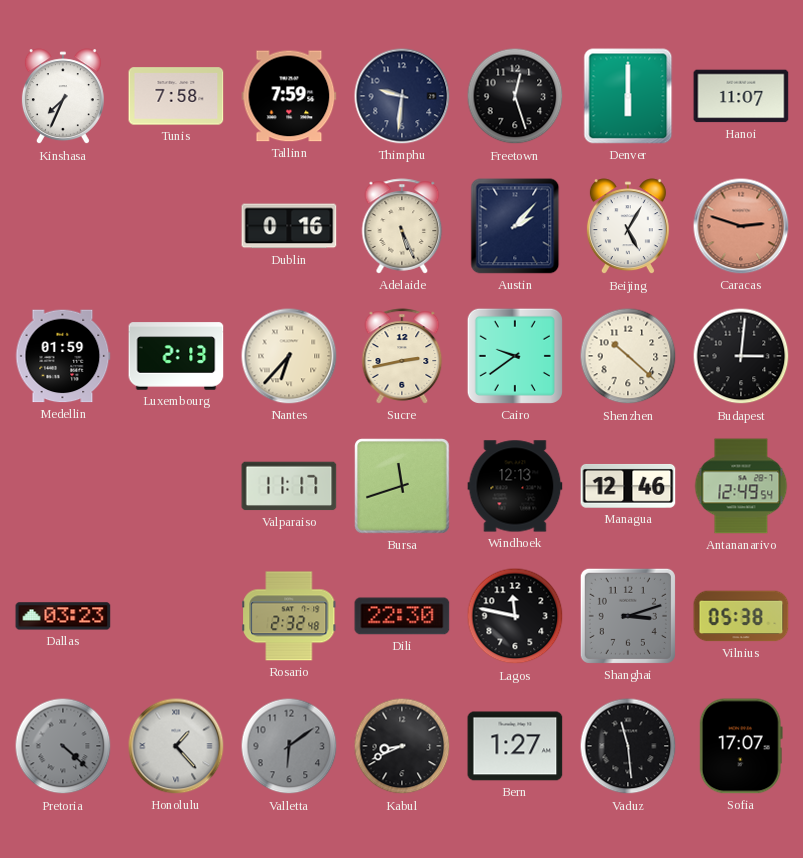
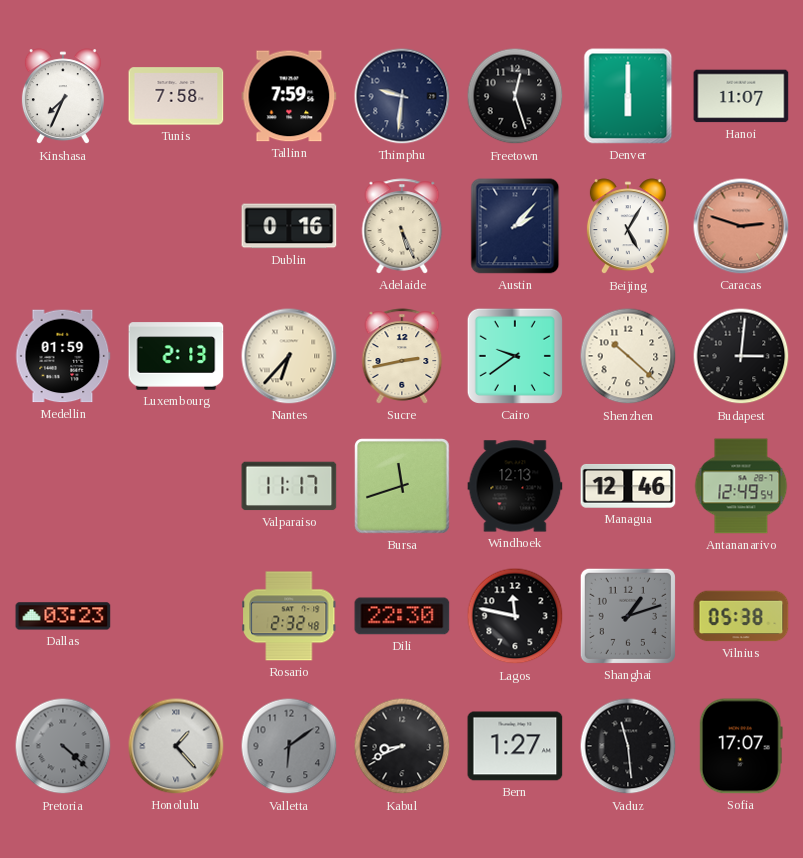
Shanghai: 3:12 -> 1:12
